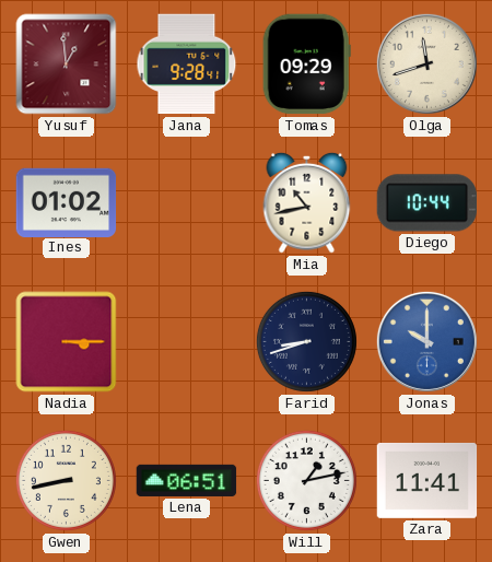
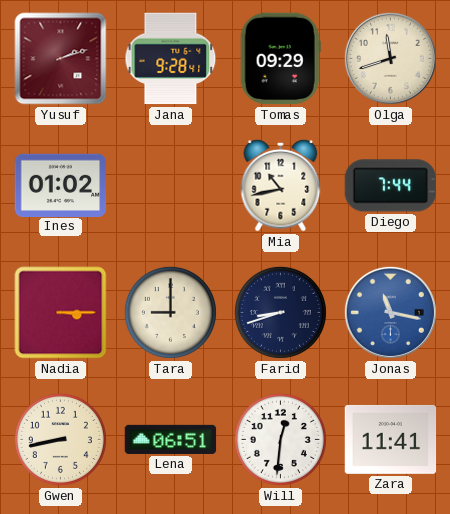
Yusuf: 12:59 -> 2:12
Diego: 10:44 -> 7:44
Tara: none -> 9:00
Jonas: 10:00 -> 11:17
Will: 1:13 -> 12:31
